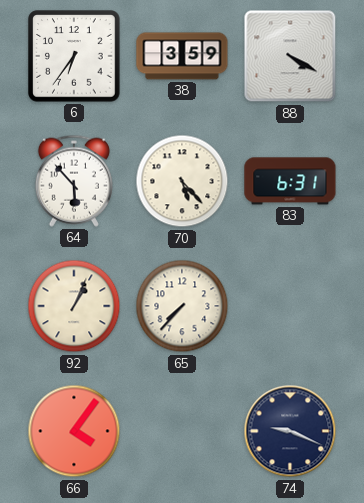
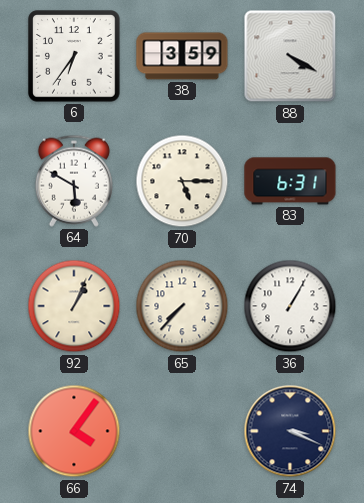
64: 5:53 -> 5:50
70: 5:23 -> 5:15
36: none -> 1:05
74: 9:19 -> 3:19
